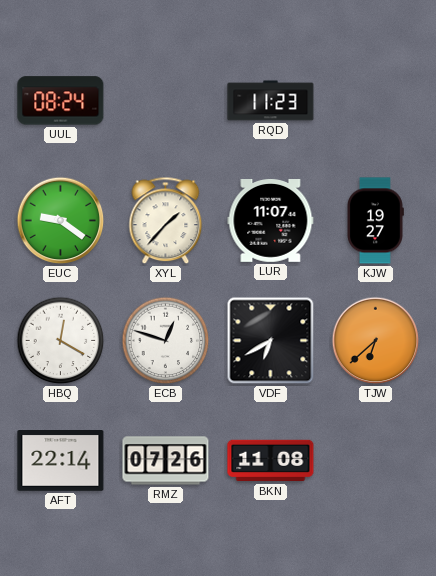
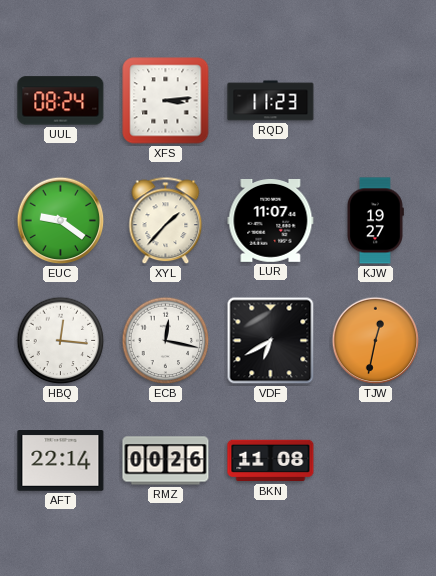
XFS: none -> 3:14
HBQ: 12:20 -> 12:16
ECB: 12:48 -> 12:17
TJW: 6:38 -> 12:32
RMZ: 07:26 -> 00:26
